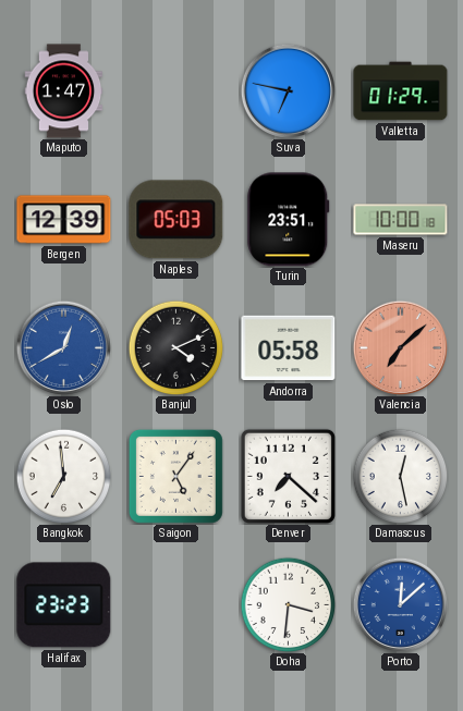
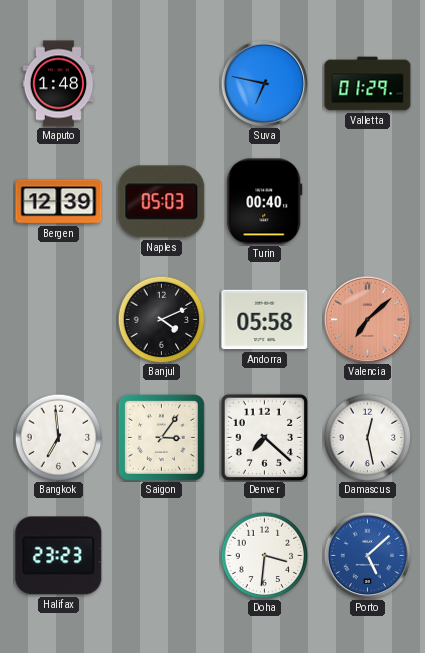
Maputo: 1:47 -> 1:48
Turin: 23:51 -> 00:40
Maseru: 10:00 -> none
Oslo: 12:40 -> none
Saigon: 5:06 -> 3:06
Porto: 12:08 -> 5:08
